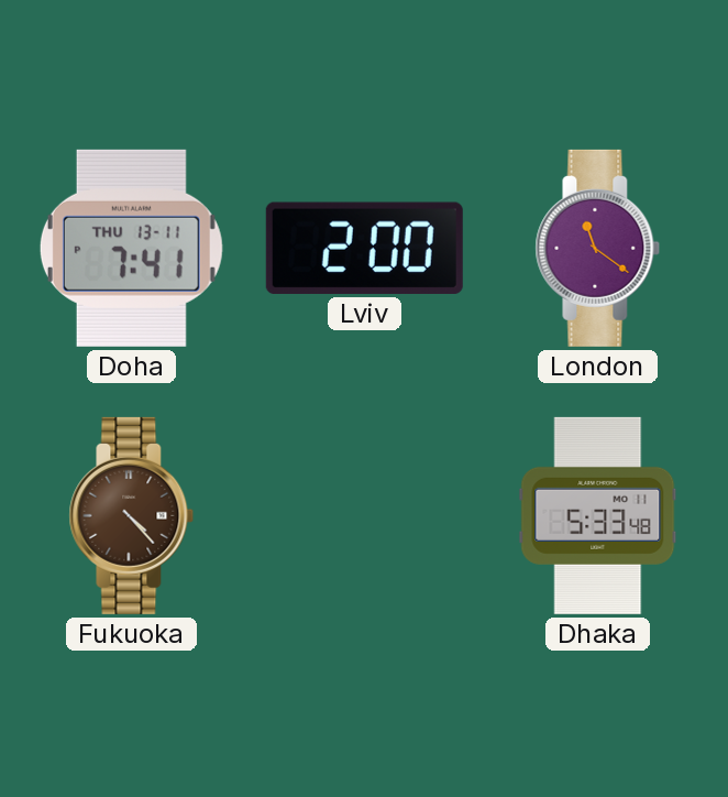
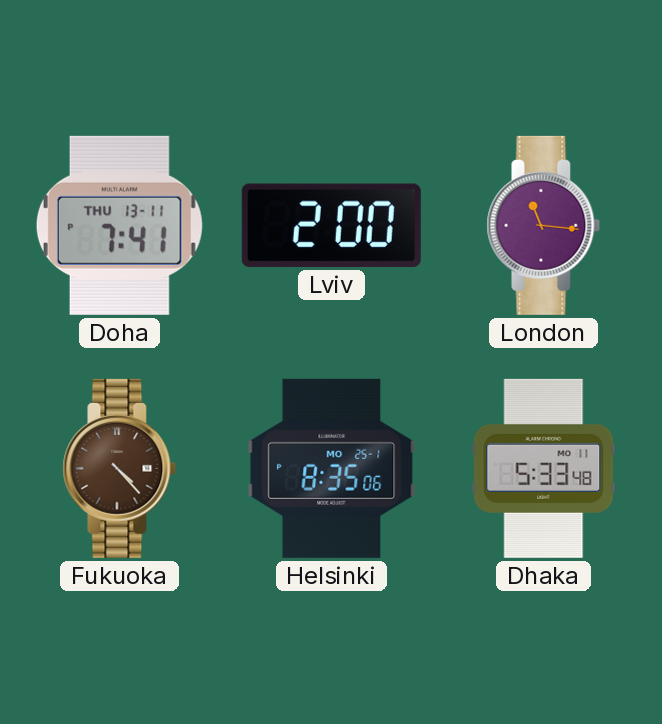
London: 11:21 -> 11:16
Helsinki: none -> 8:35
